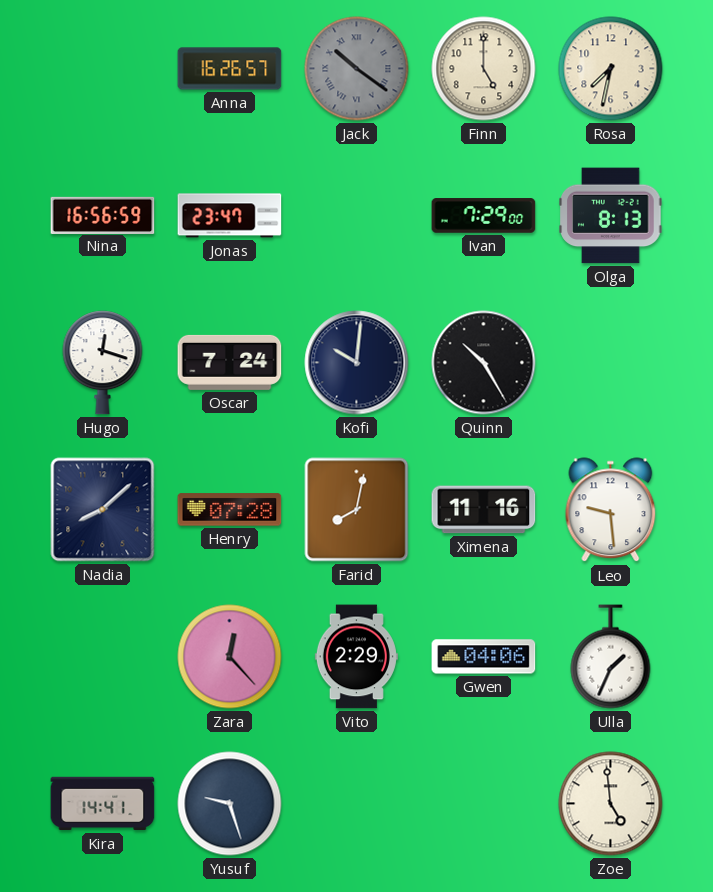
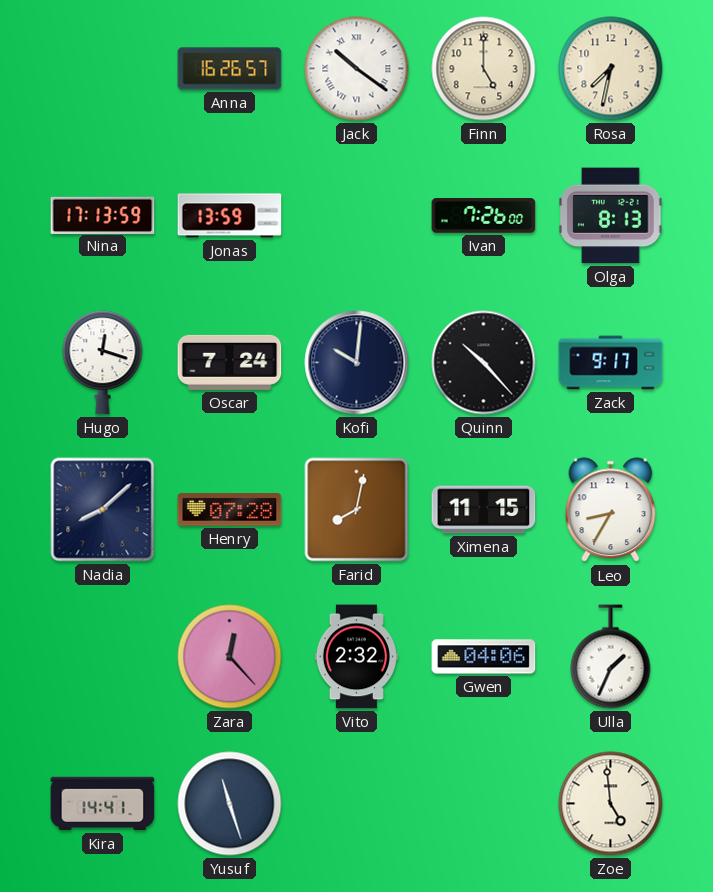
Jack dial: grey -> white
Nina: 16:56 -> 17:13
Jonas: 23:47 -> 13:59
Ivan: 7:29 -> 7:26
Quinn: 10:25 -> 10:23
Zack: none -> 9:17
Ximena: 11:16 -> 11:15
Leo: 9:29 -> 8:35
Vito: 2:29 -> 2:32
Yusuf: 9:27 -> 11:27
